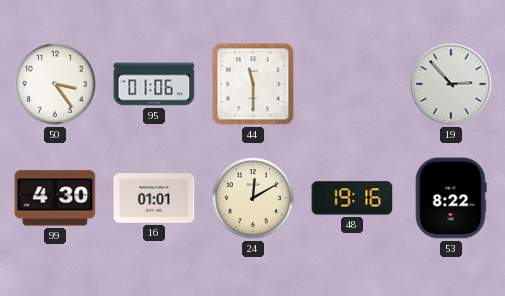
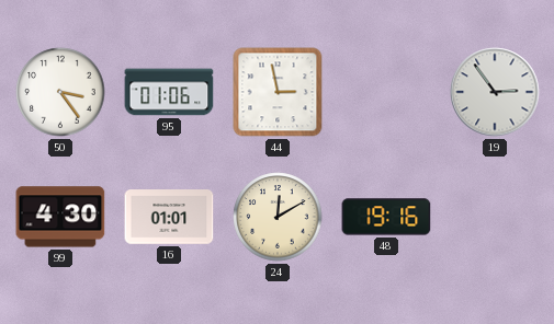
44: 11:30 -> 2:58
19: 2:53 -> 2:54
53: 8:22 -> none
